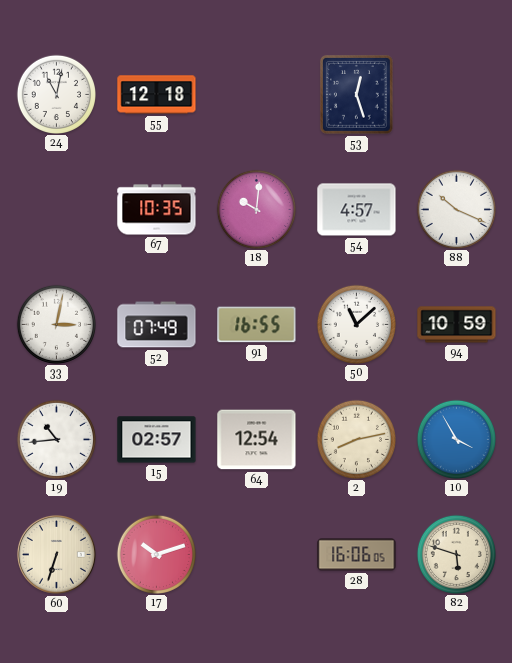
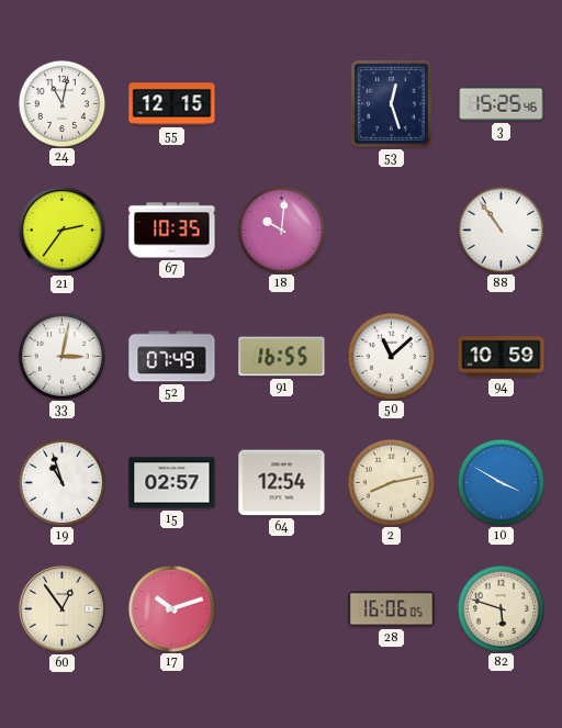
55: 12:18 -> 12:15
3: none -> 15:25
21: none -> 2:36
54: 4:57 -> none
88: 10:19 -> 10:54
19: 10:44 -> 10:57
10: 3:55 -> 3:50
60: 6:33 -> 12:54
